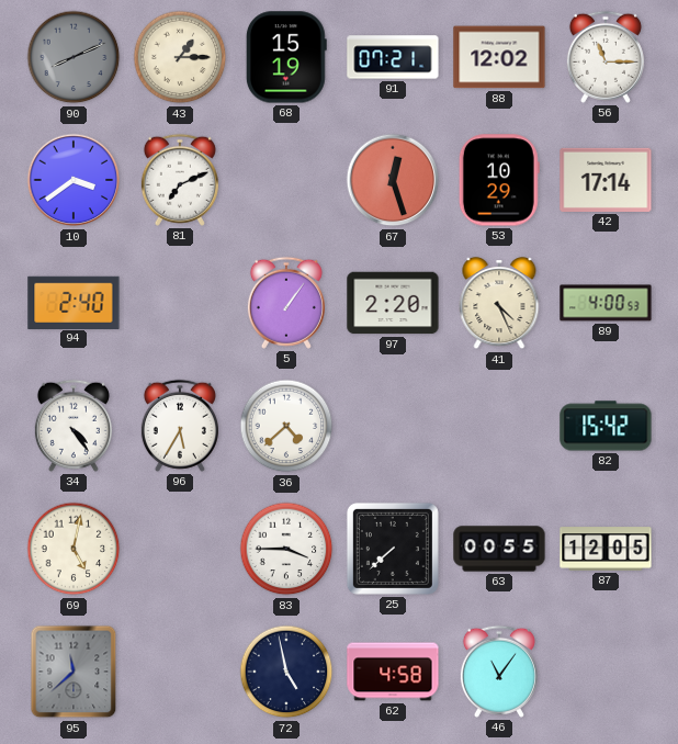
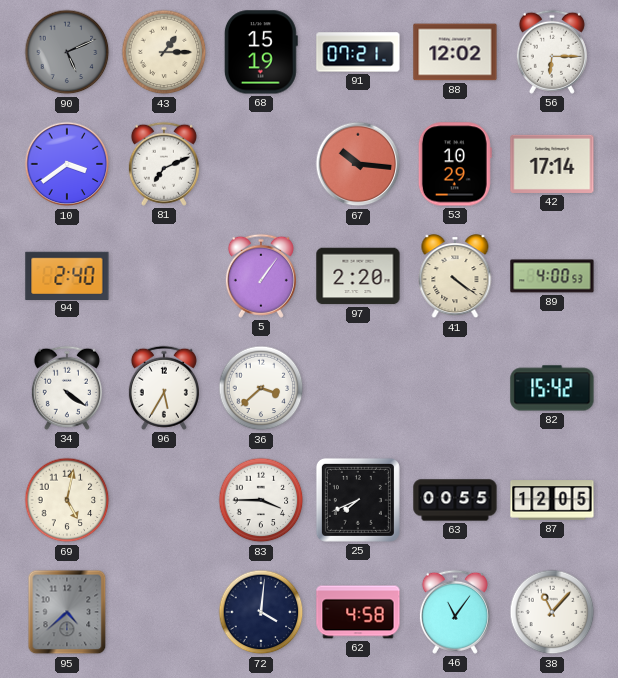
90: 8:11 -> 5:11
56: 11:15 -> 6:15
67: 12:27 -> 10:16
41: 4:26 -> 4:21
34: 4:24 -> 4:21
36: 4:38 -> 3:38
25: 7:38 -> 7:41
95: 11:38 -> 4:38
72: 4:58 -> 4:01
38: none -> 11:07
